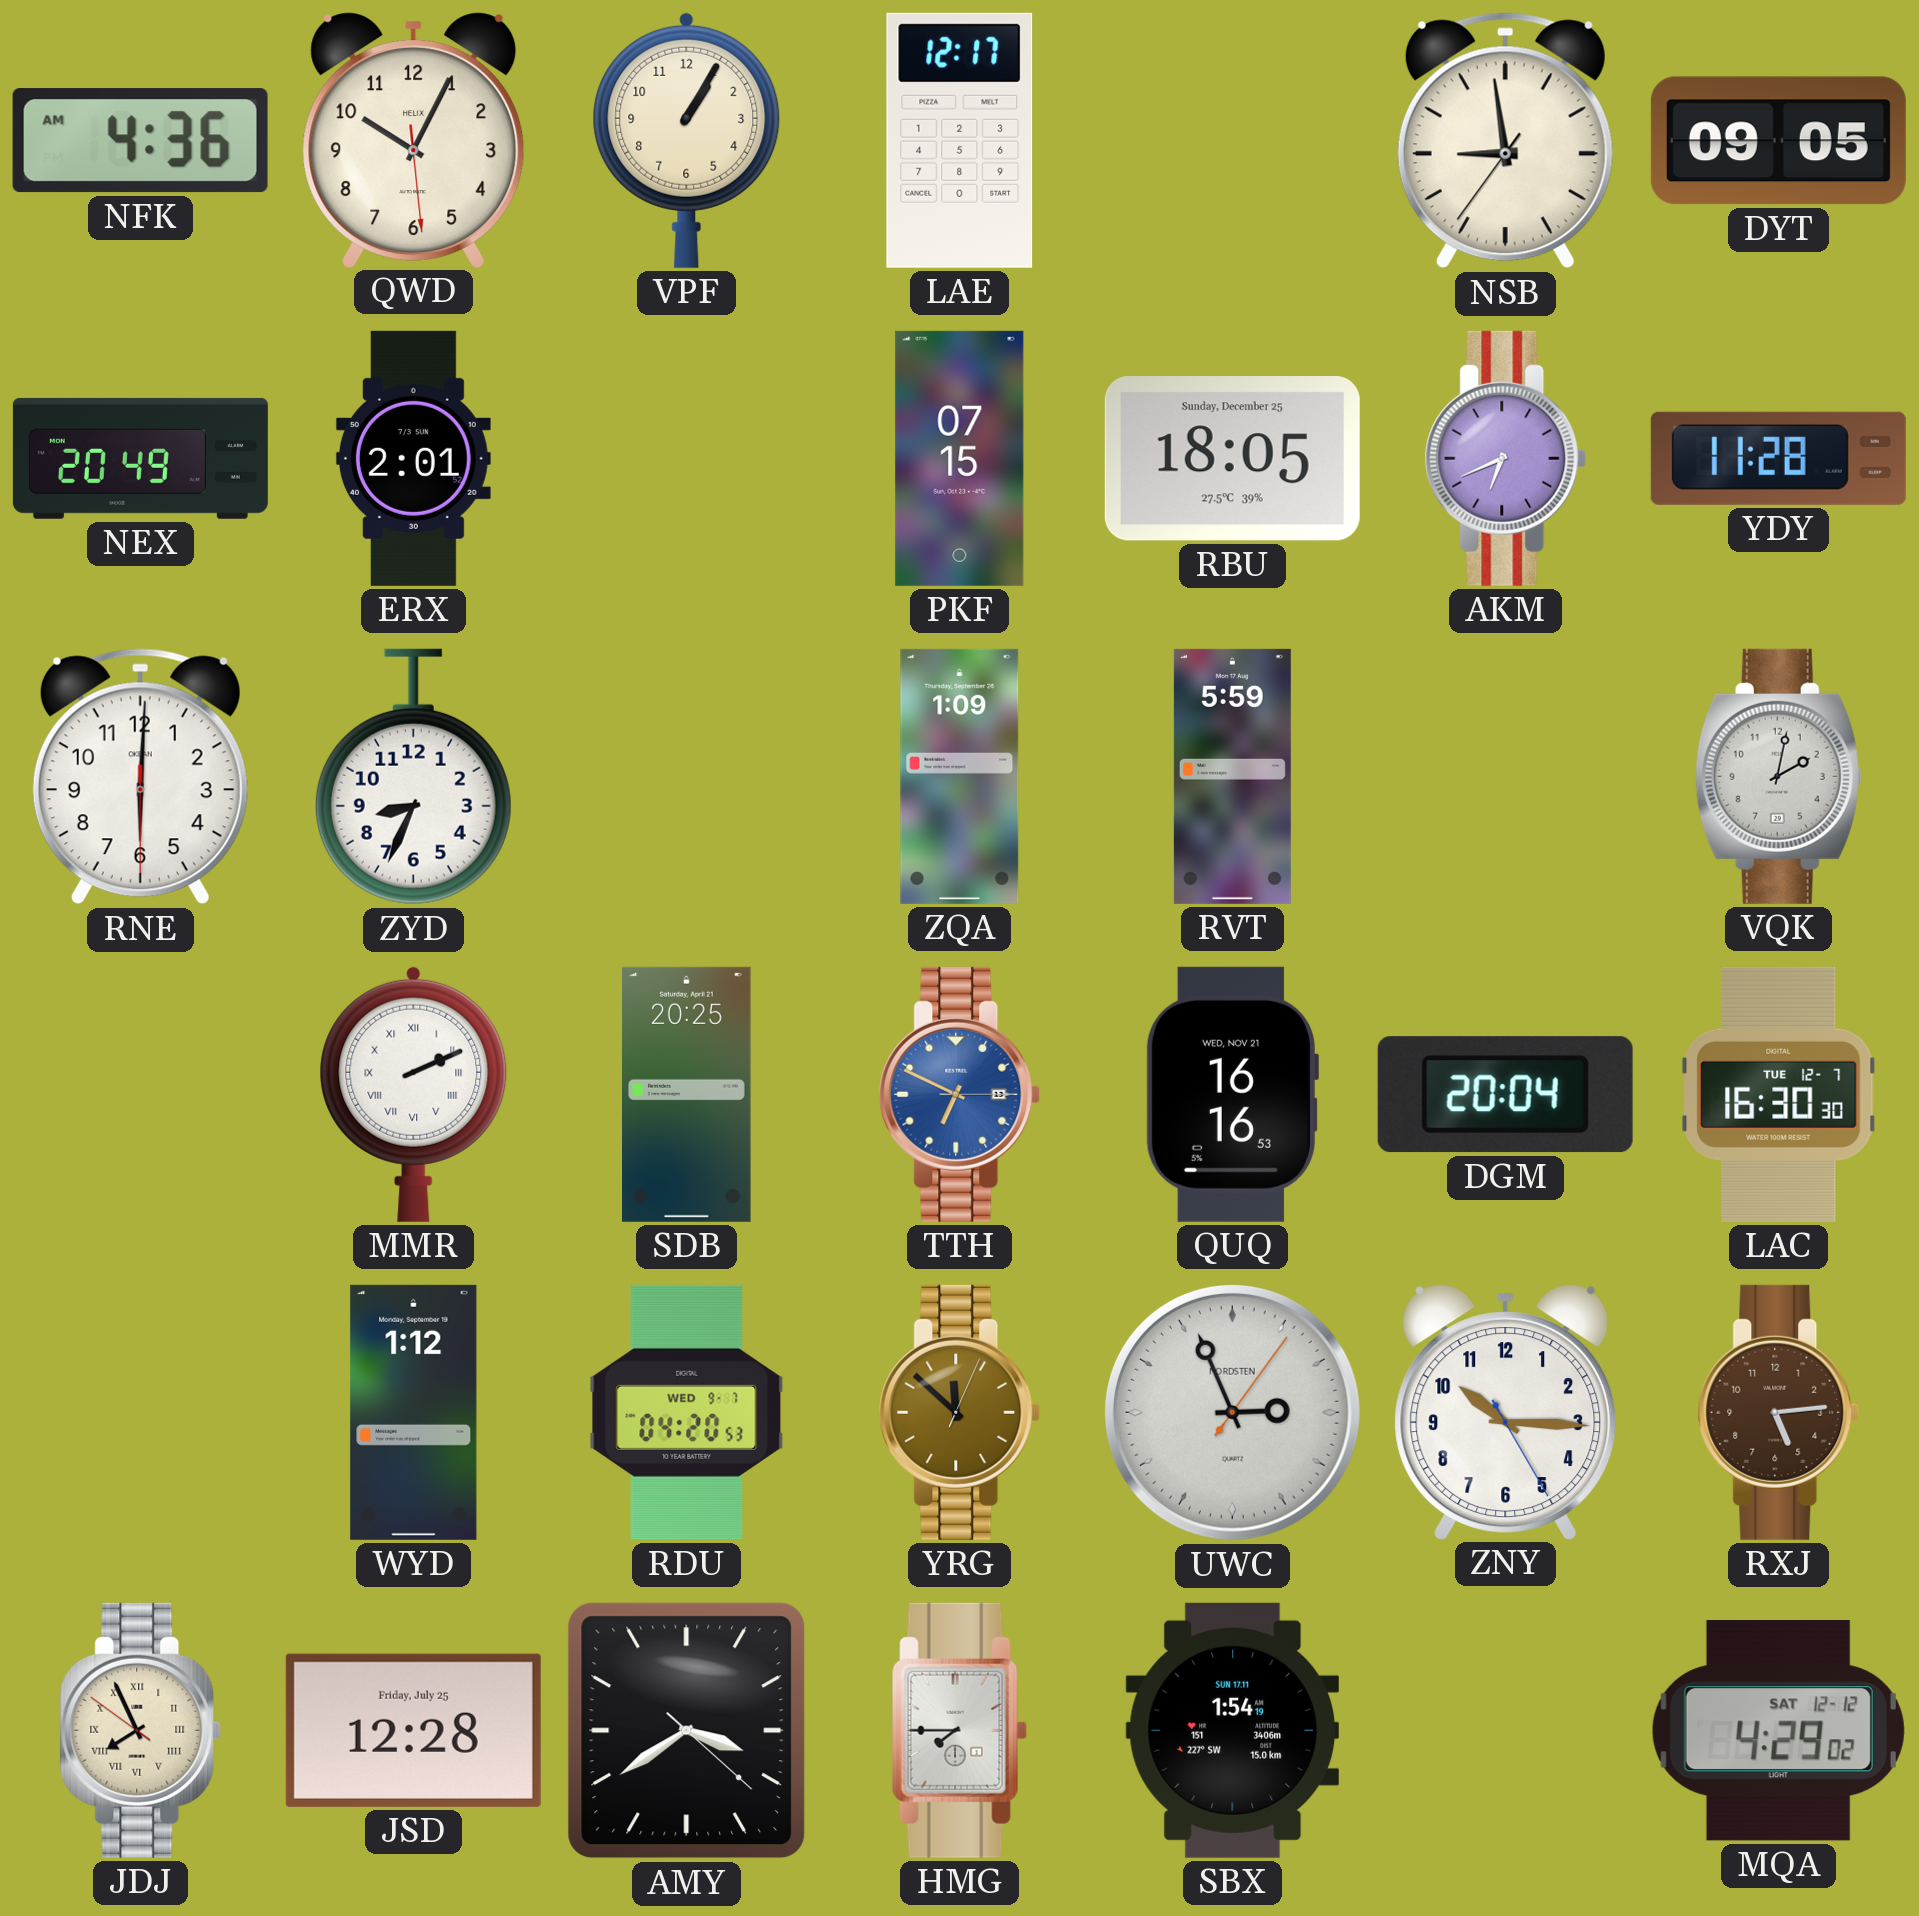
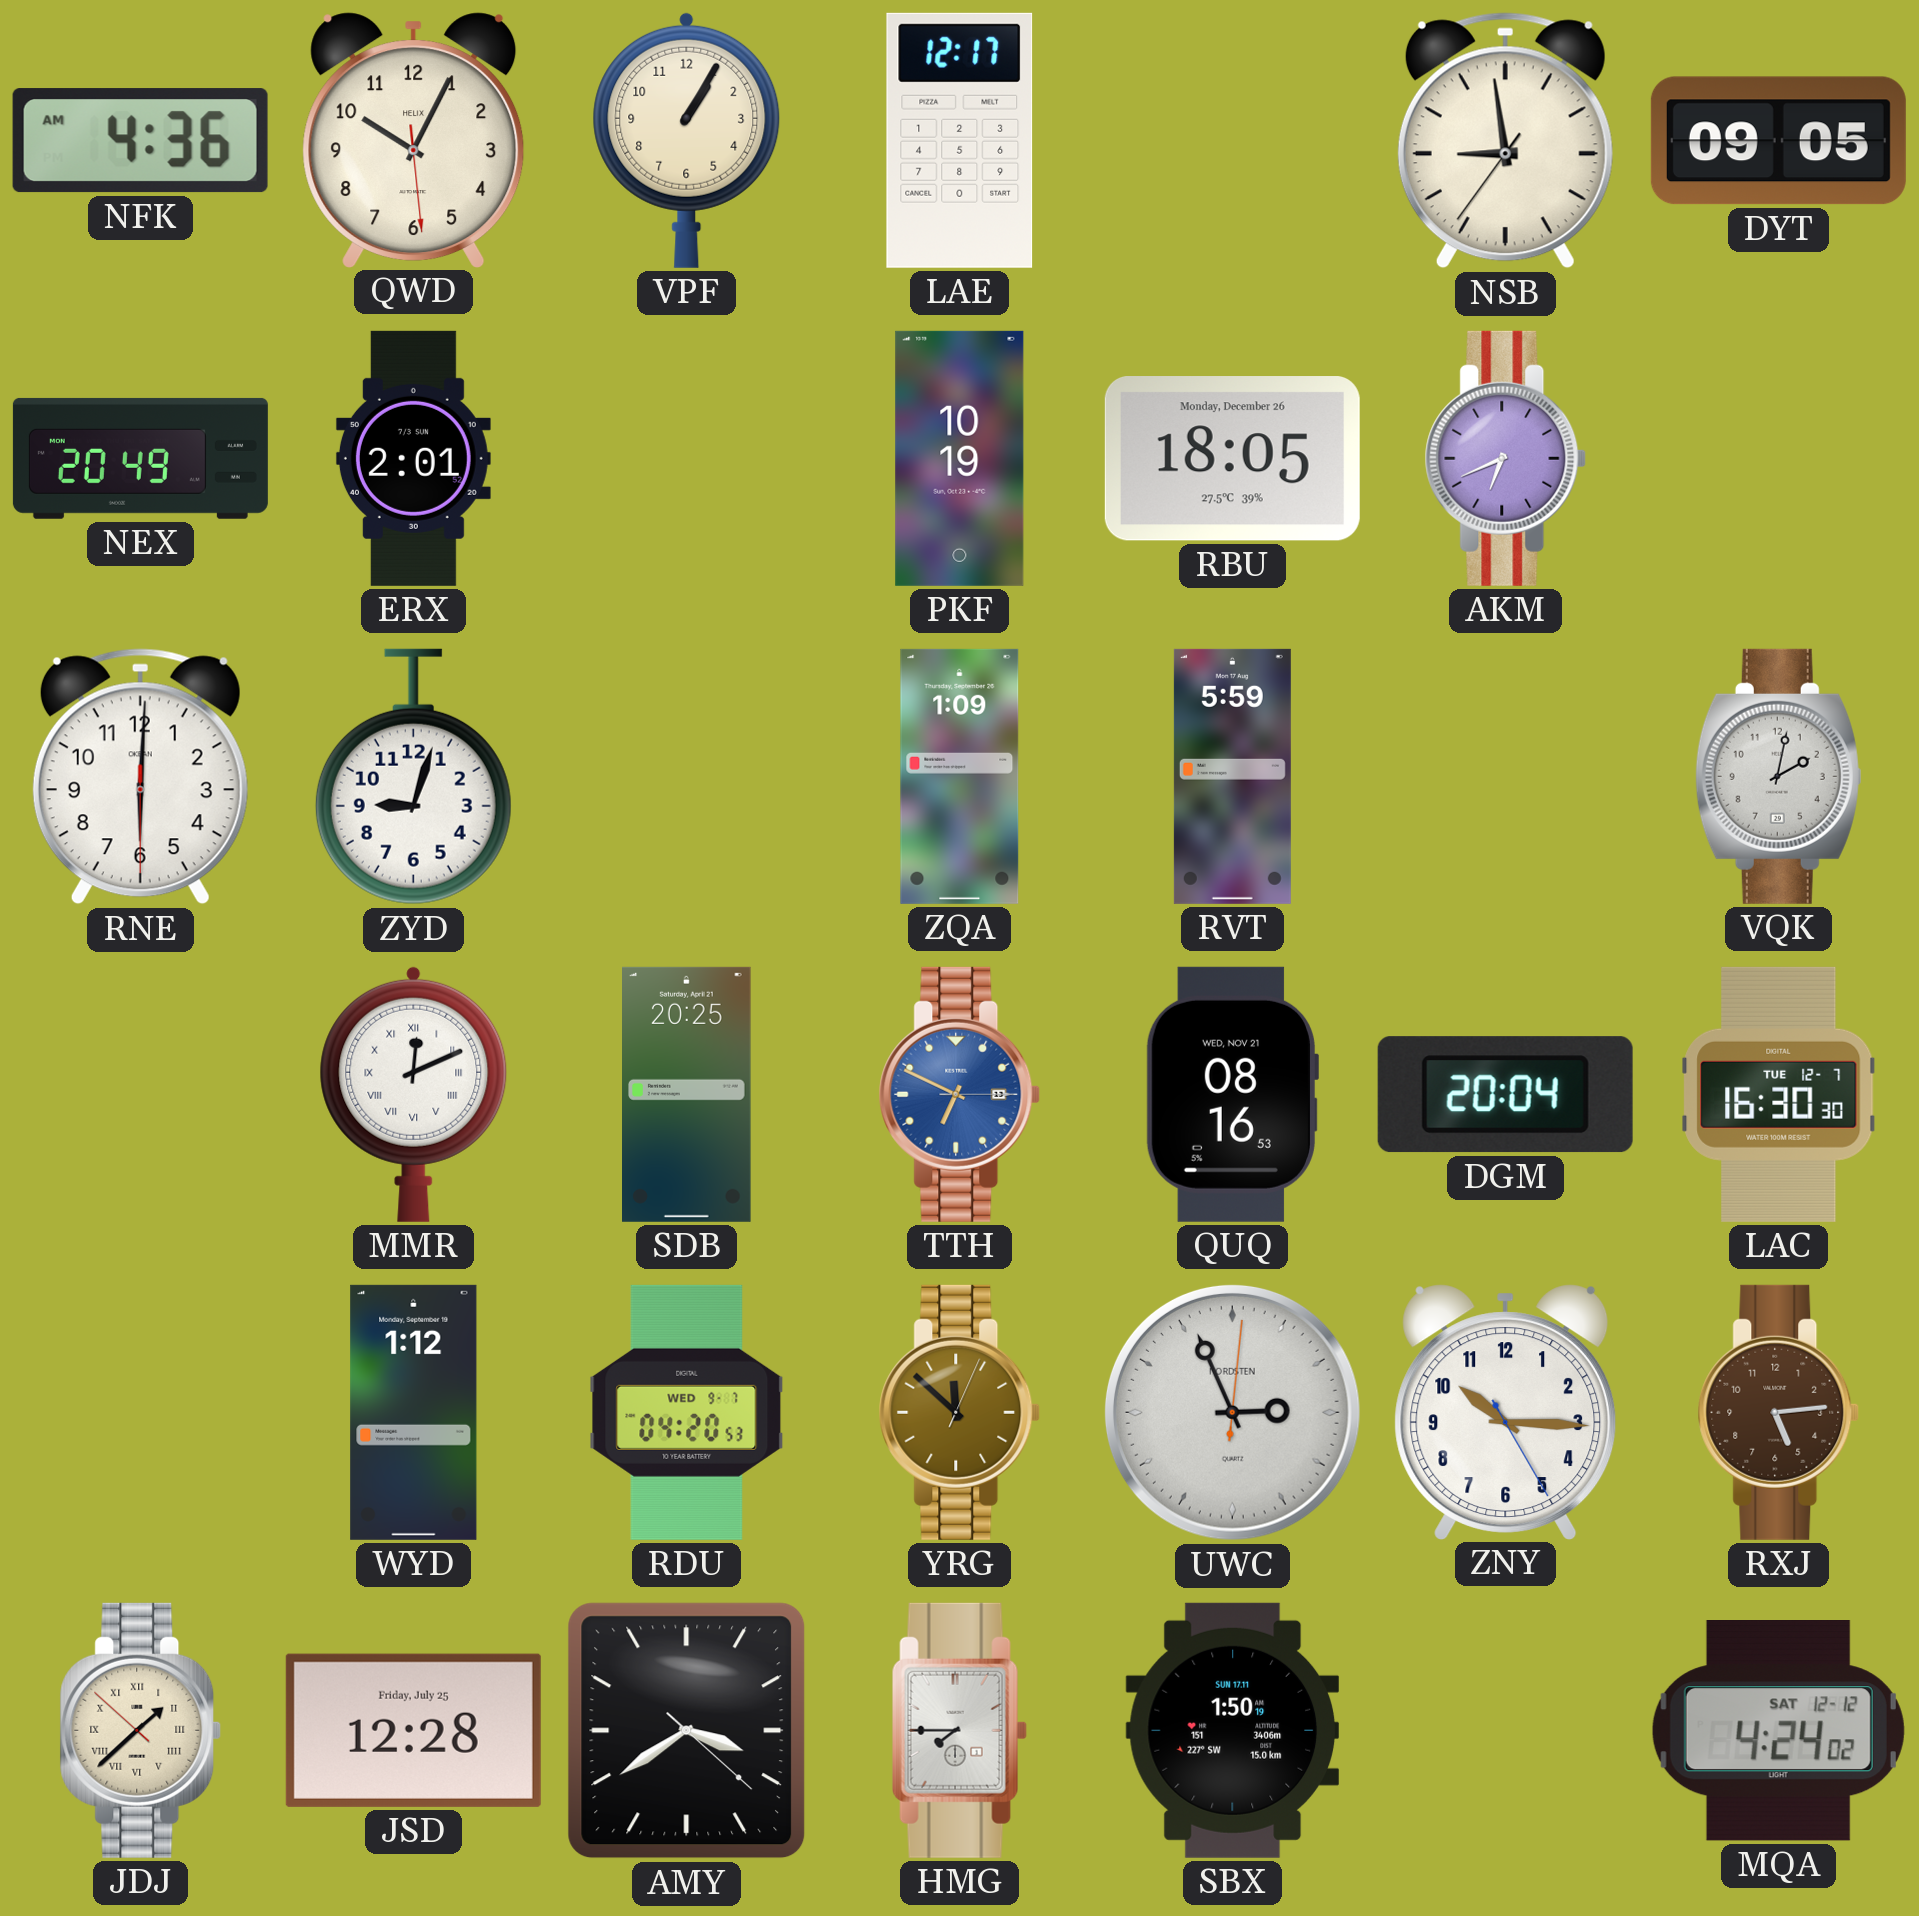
PKF: 07:15 -> 10:19
RBU date: Sunday, December 25 -> Monday, December 26
YDY: 11:28 -> none
ZYD: 8:34 -> 9:03
MMR: 2:11 -> 12:11
QUQ: 16:16 -> 08:16
UWC: 2:56:06 -> 2:56:01
JDJ: 7:55 -> 1:37
SBX: 1:54 -> 1:50
MQA: 4:29 -> 4:24
